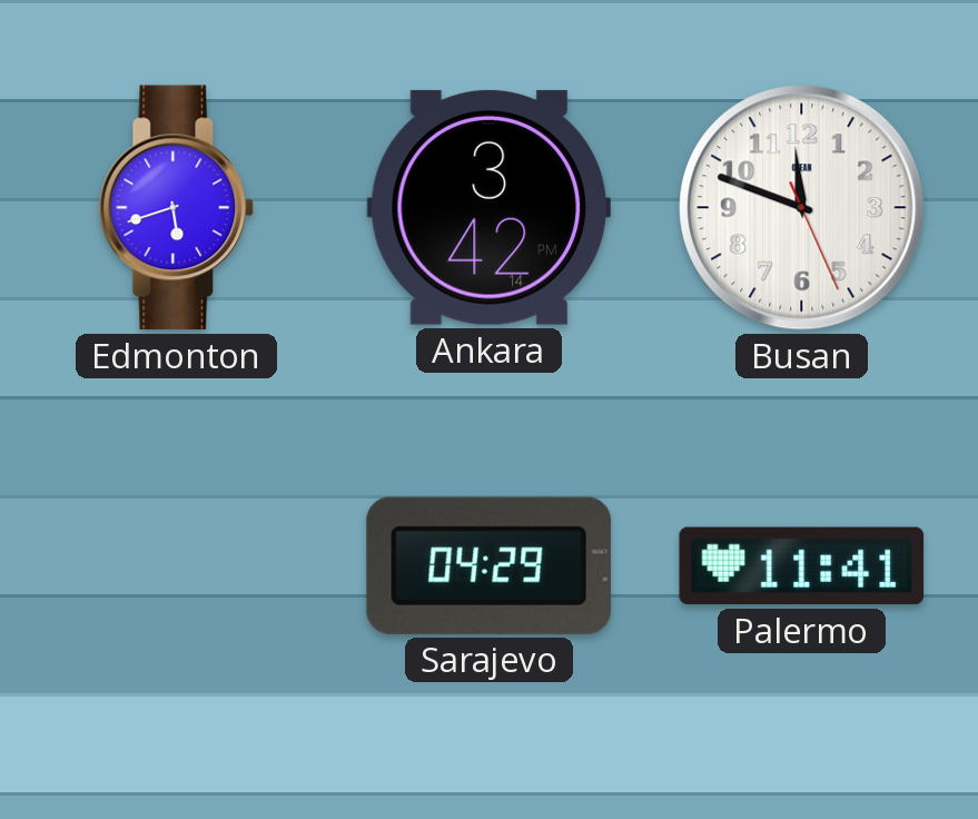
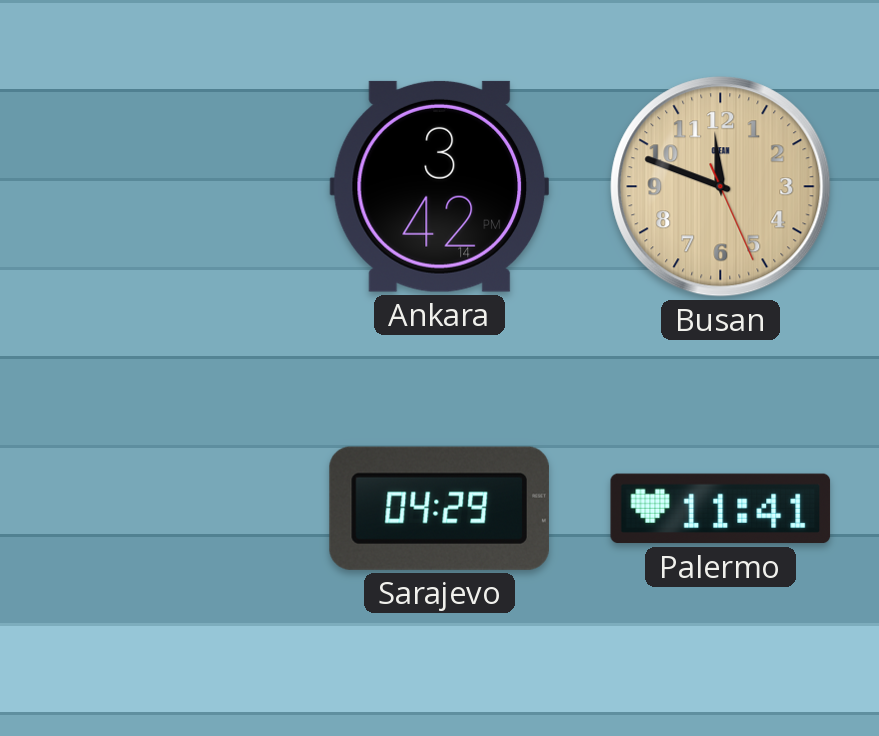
Edmonton: 5:42 -> none
Busan dial: white -> champagne
